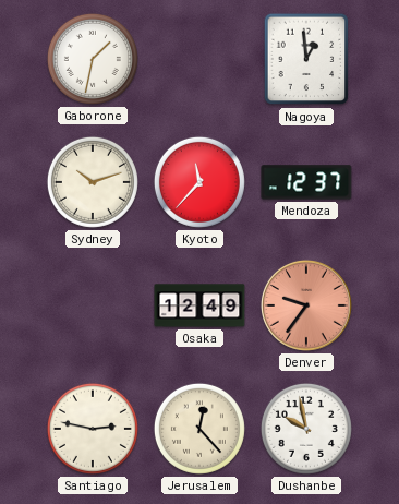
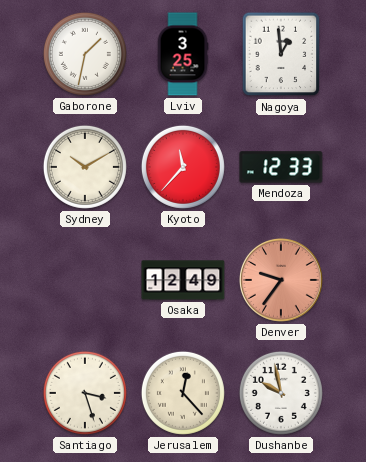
Lviv: none -> 3:25
Sydney: 10:12 -> 10:10
Mendoza: 12:37 -> 12:33
Santiago: 2:47 -> 3:27
